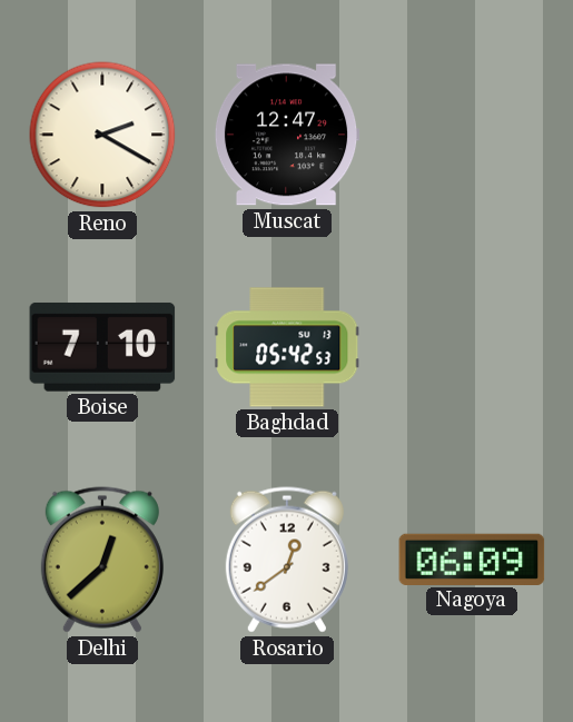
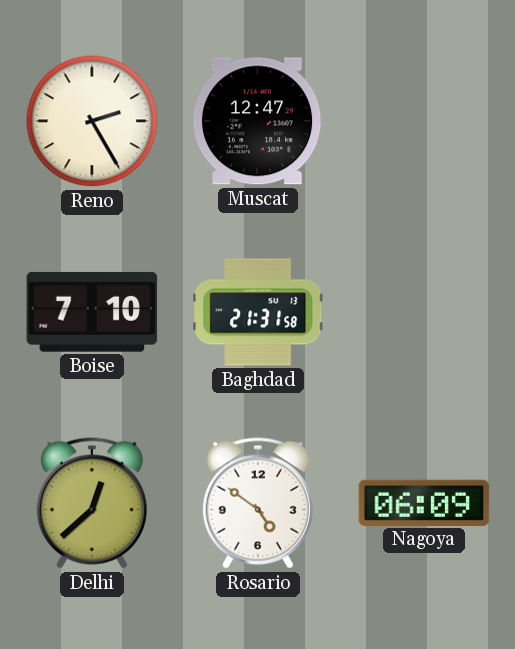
Reno: 2:20 -> 2:25
Baghdad: 05:42 -> 21:31
Rosario: 12:39 -> 4:51
